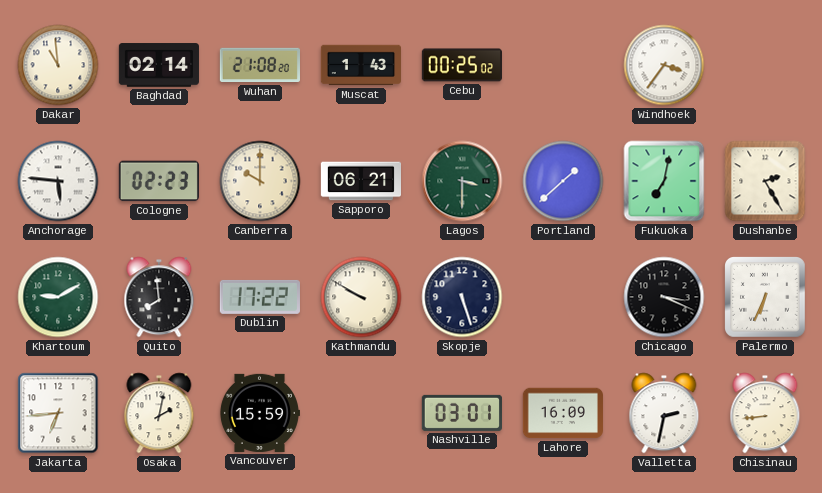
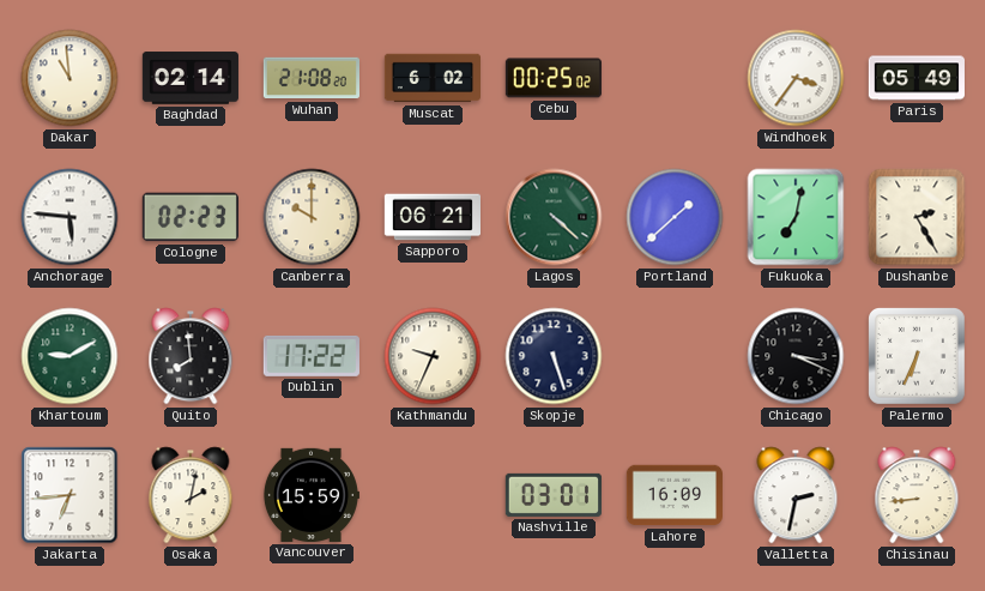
Muscat: 1:43 -> 6:02
Paris: none -> 05:49
Lagos: 3:30 -> 4:22
Kathmandu: 9:50 -> 9:34
